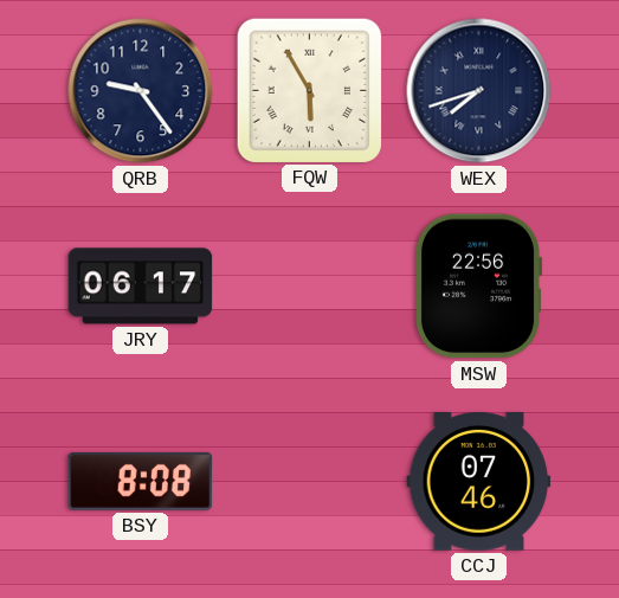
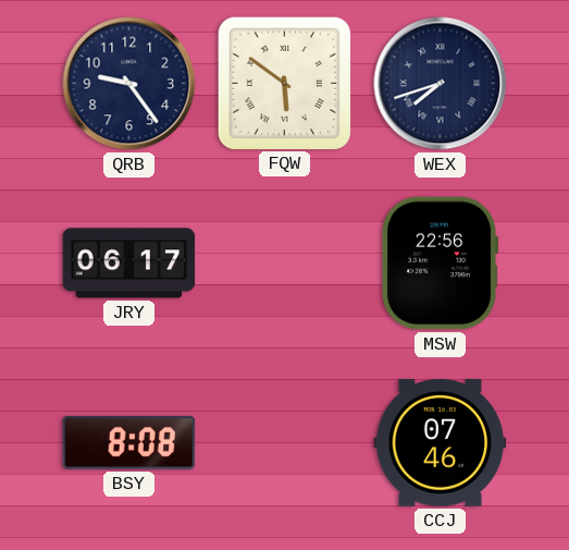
FQW: 5:55 -> 5:51
